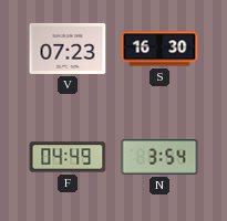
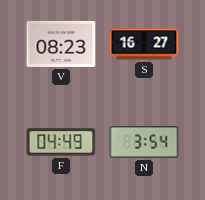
V: 07:23 -> 08:23
S: 16:30 -> 16:27
